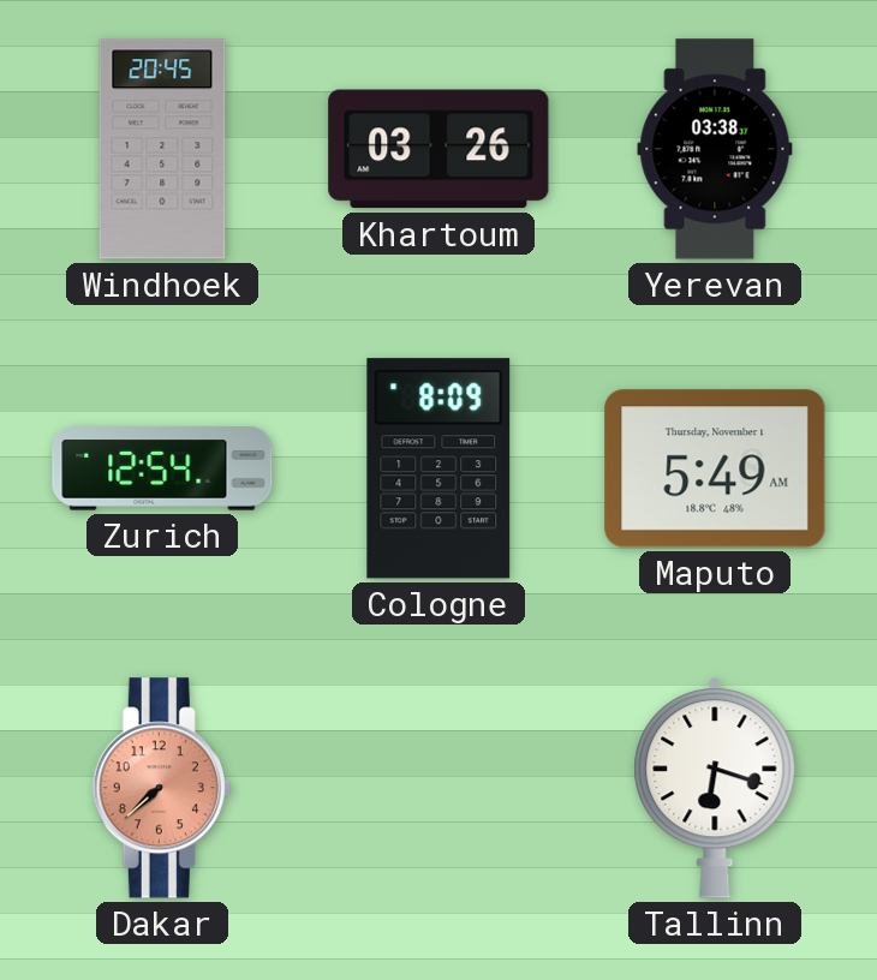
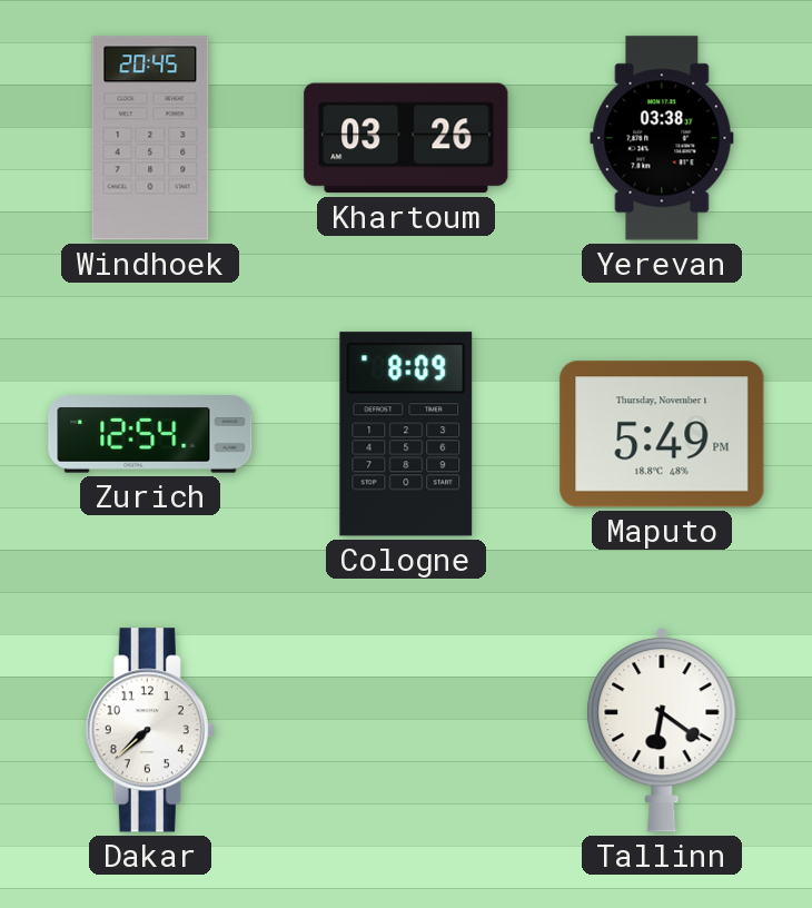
Maputo: 5:49 AM -> 5:49 PM
Dakar dial: salmon -> white
Tallinn: 6:18 -> 6:21
